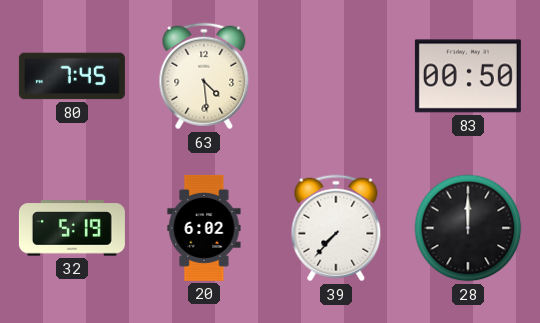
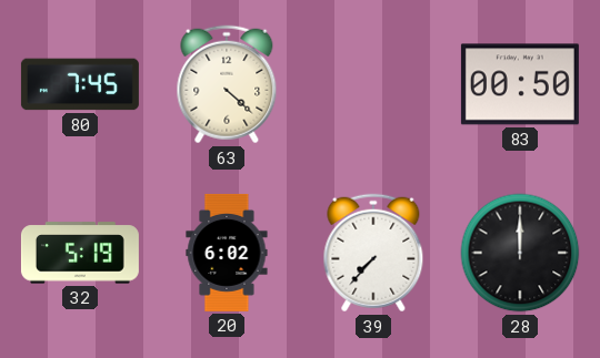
63: 4:29 -> 4:22
